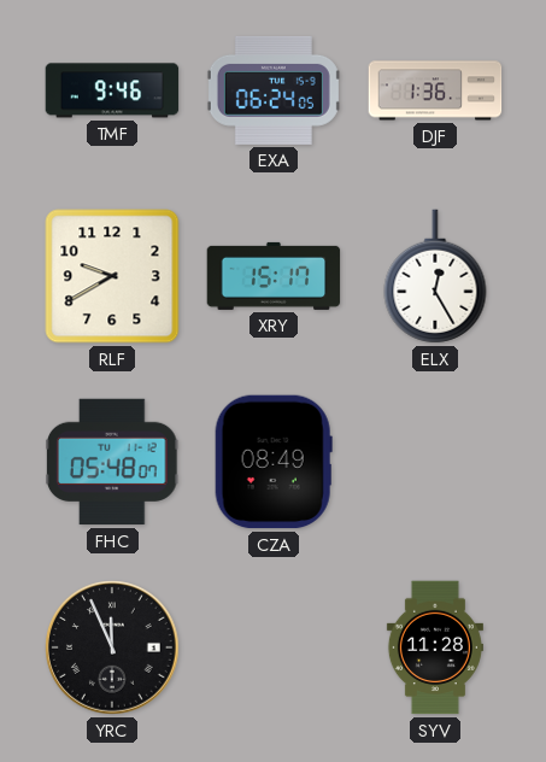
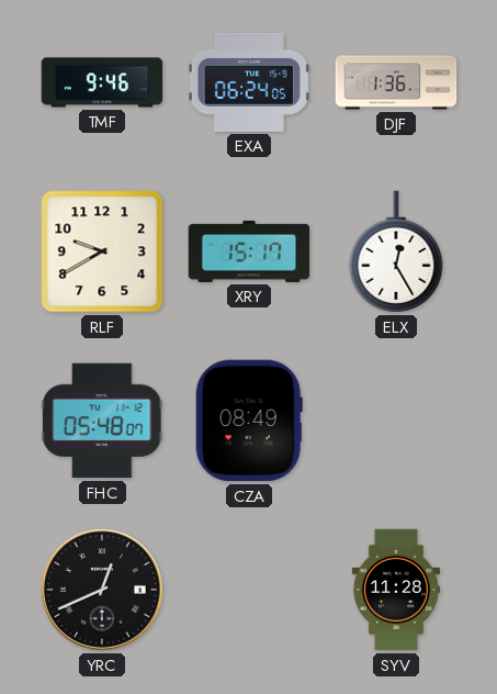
YRC: 11:56 -> 12:41
